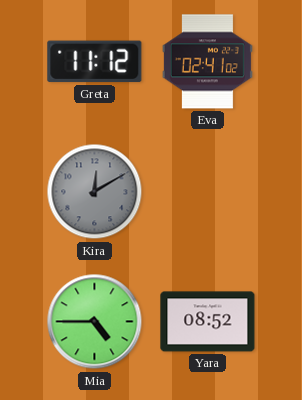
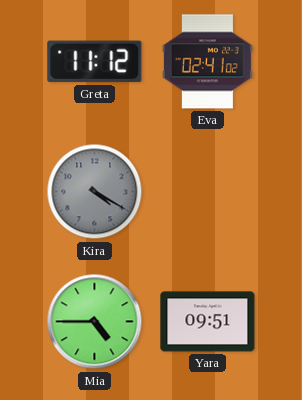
Kira: 12:10 -> 4:20
Yara: 08:52 -> 09:51
